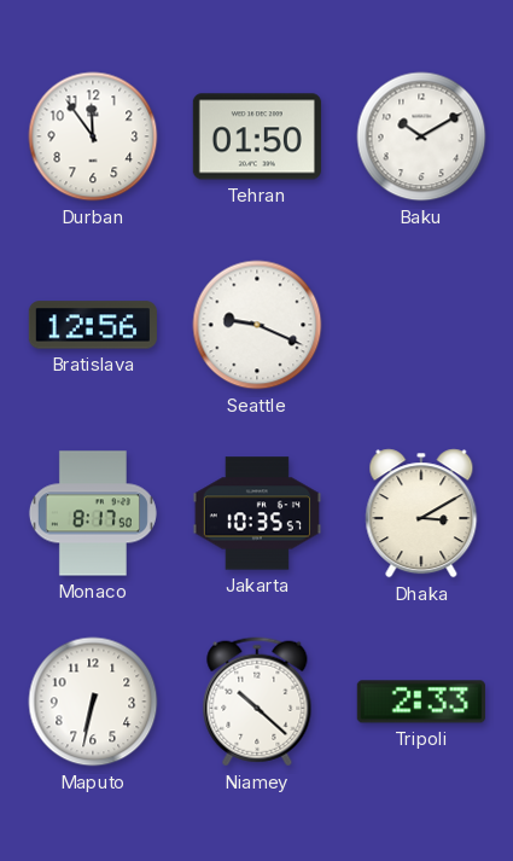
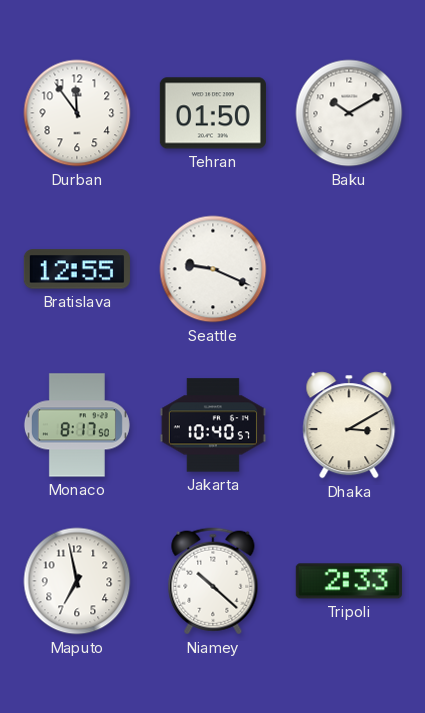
Bratislava: 12:56 -> 12:55
Jakarta: 10:35 -> 10:40
Maputo: 6:32 -> 6:58
